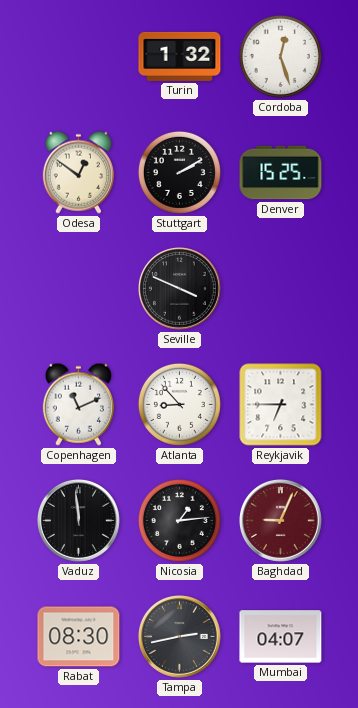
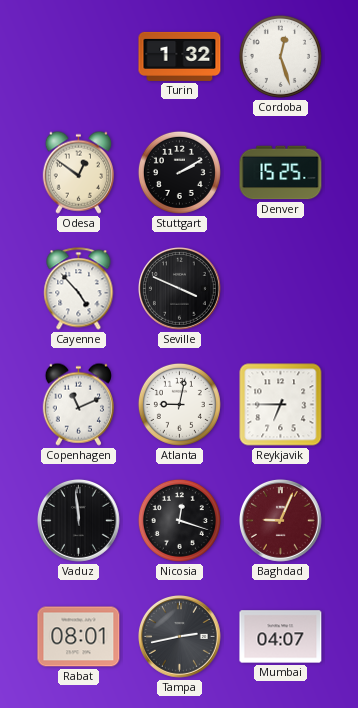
Cayenne: none -> 4:53
Atlanta: 8:53 -> 9:02
Nicosia: 1:14 -> 12:18
Rabat: 08:30 -> 08:01
